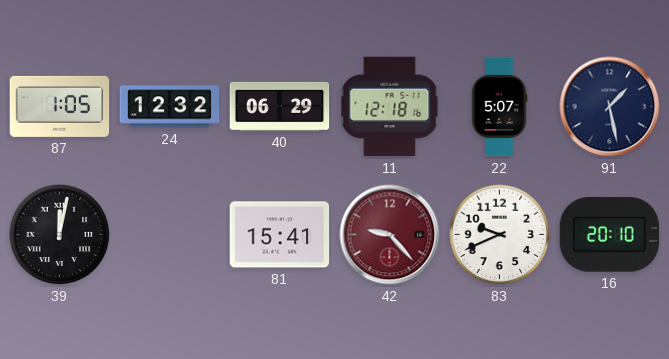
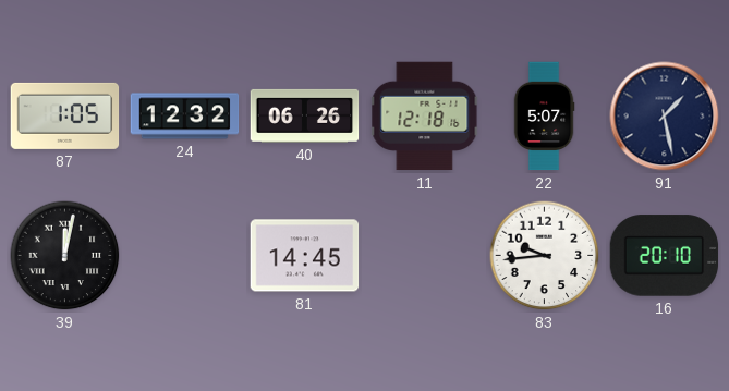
40: 06:29 -> 06:26
81: 15:41 -> 14:45
42: 9:23 -> none
83: 9:41 -> 9:44
